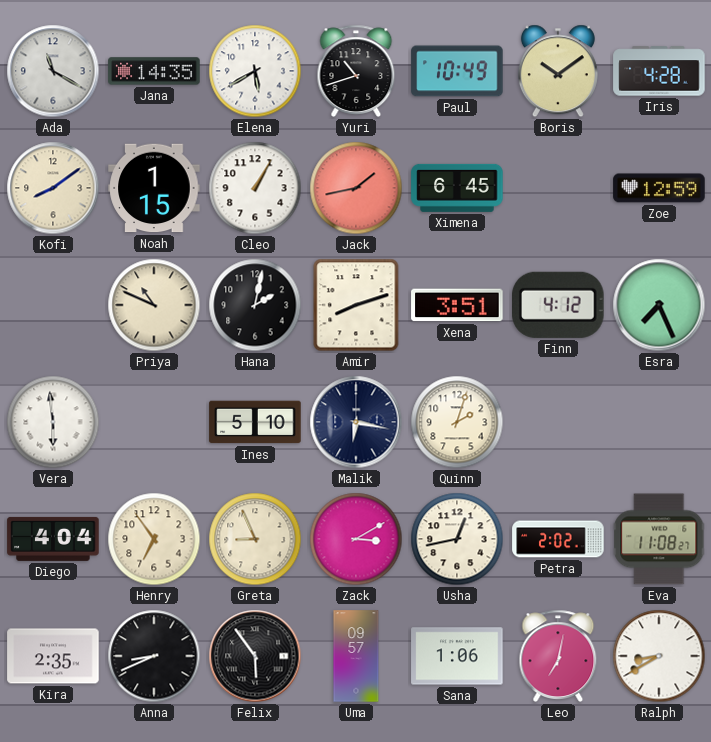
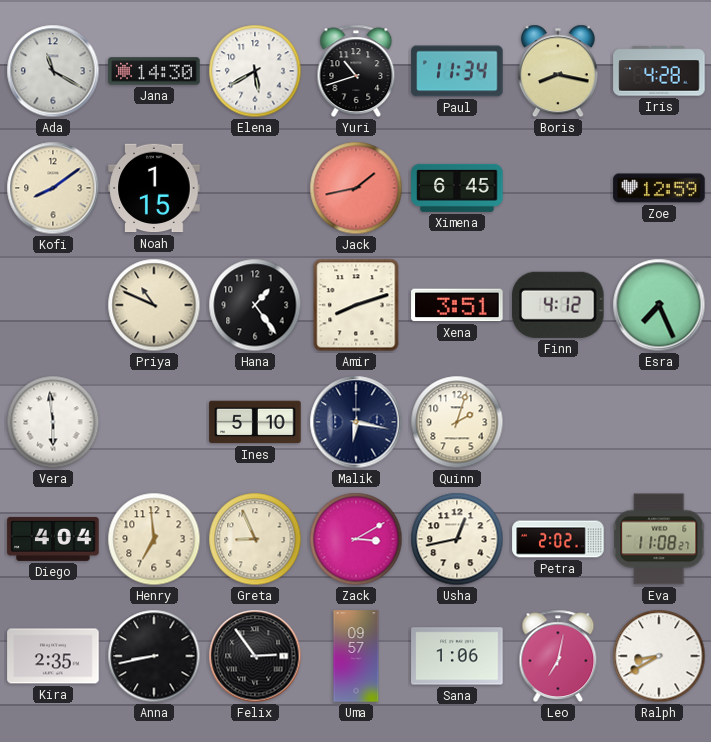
Jana: 14:35 -> 14:30
Paul: 10:49 -> 11:34
Boris: 10:09 -> 8:17
Cleo: 1:05 -> none
Hana: 2:02 -> 1:24
Henry: 6:54 -> 6:59
Anna: 8:41 -> 8:43
Felix: 5:54 -> 2:54
